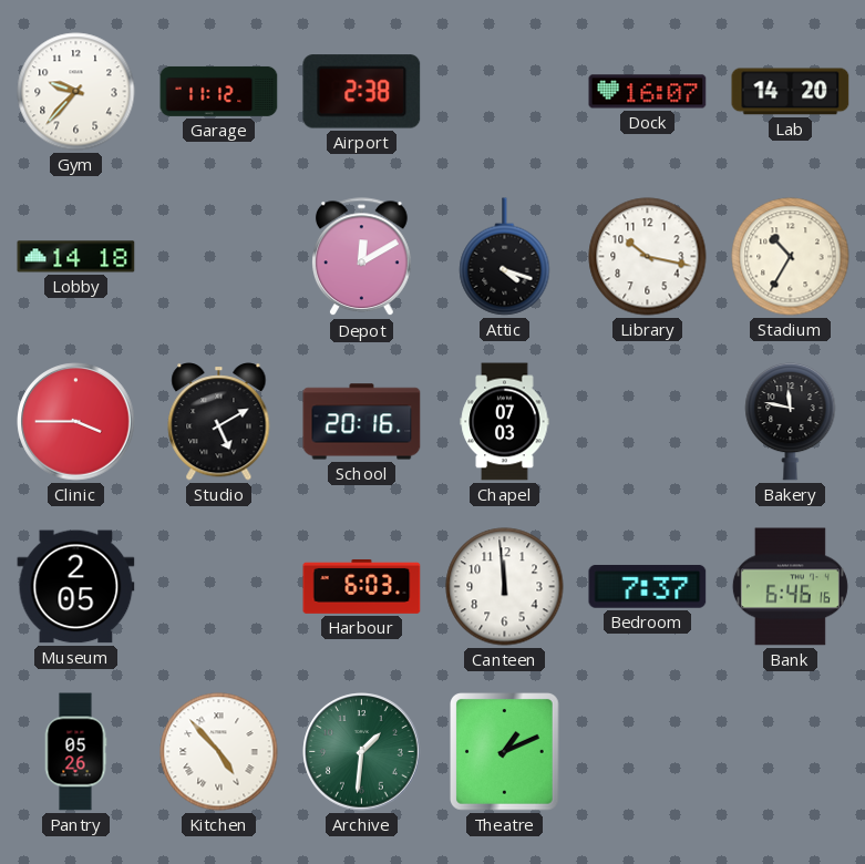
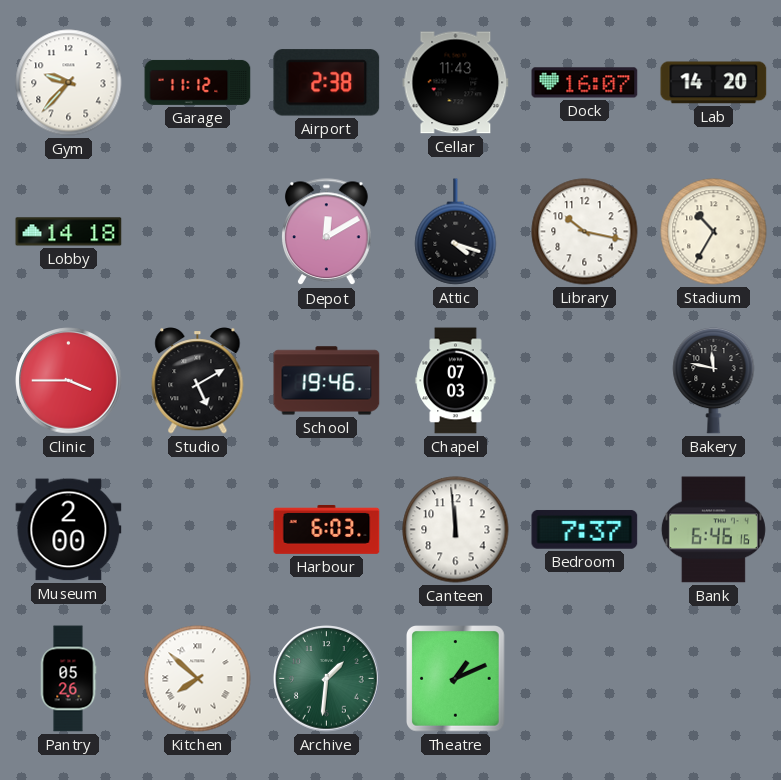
Cellar: none -> 11:43
School: 20:16 -> 19:46
Museum: 2:05 -> 2:00
Kitchen: 4:53 -> 7:52
